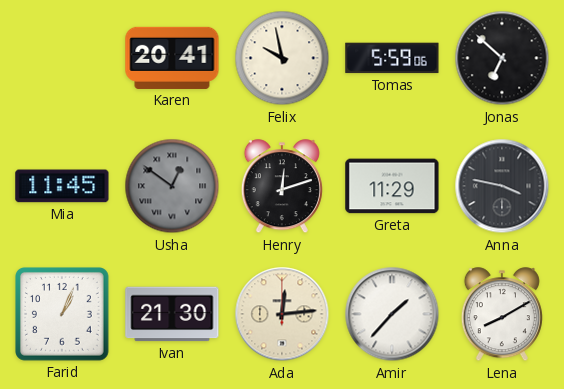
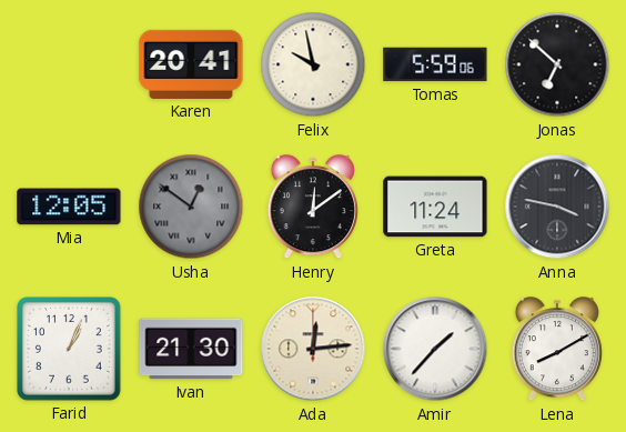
Mia: 11:45 -> 12:05
Henry: 12:12 -> 12:09
Greta: 11:29 -> 11:24
